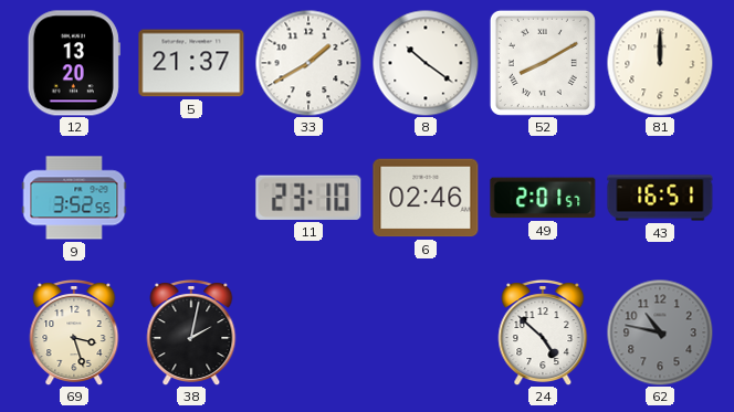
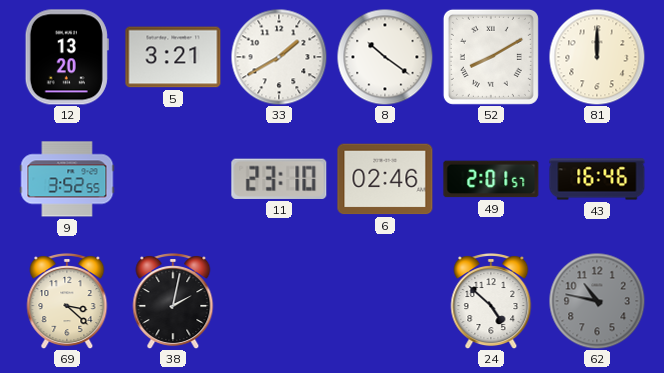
5: 21:37 -> 3:21
43: 16:51 -> 16:46
69: 3:27 -> 3:22
